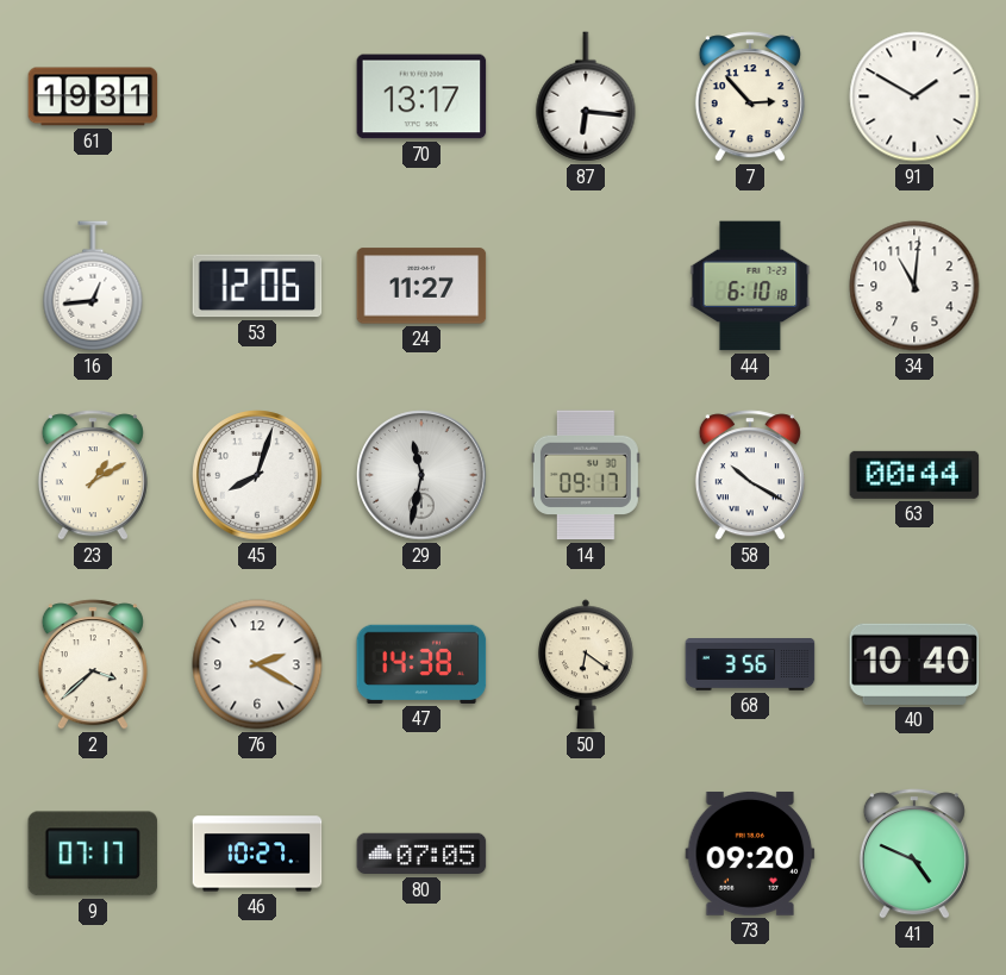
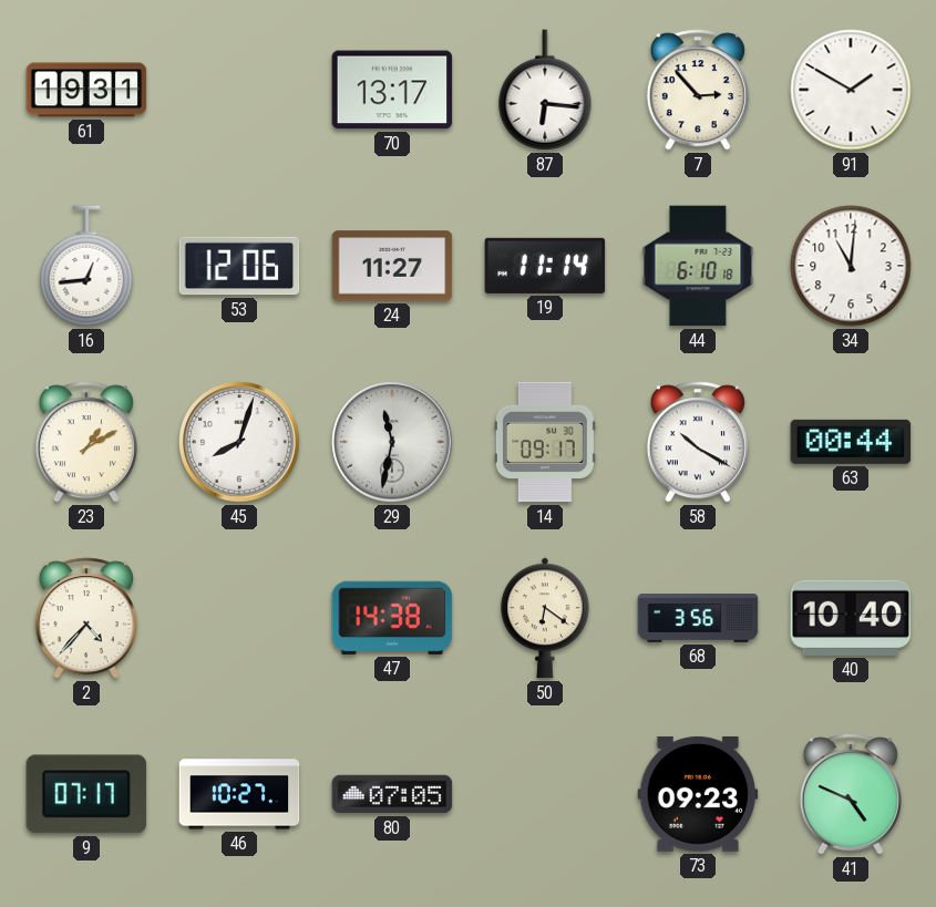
19: none -> 11:14
2: 3:38 -> 4:37
76: 2:20 -> none
73: 09:20 -> 09:23
